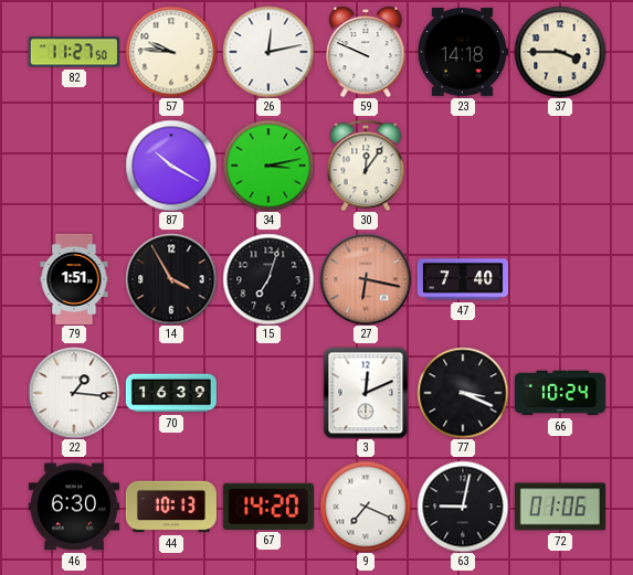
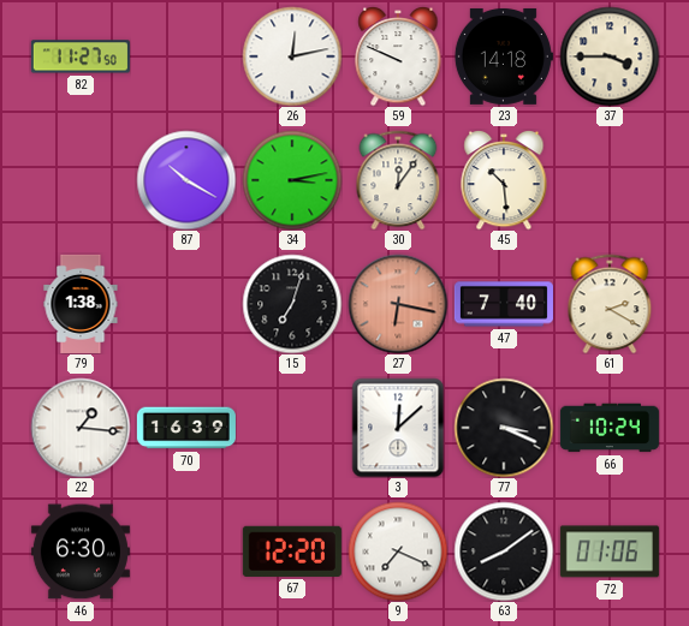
57: 9:46 -> none
45: none -> 10:29
79: 1:51 -> 1:38
14: 3:55 -> none
61: none -> 2:20
3: 12:11 -> 12:08
44: 10:13 -> none
67: 14:20 -> 12:20
63: 9:02 -> 8:09
